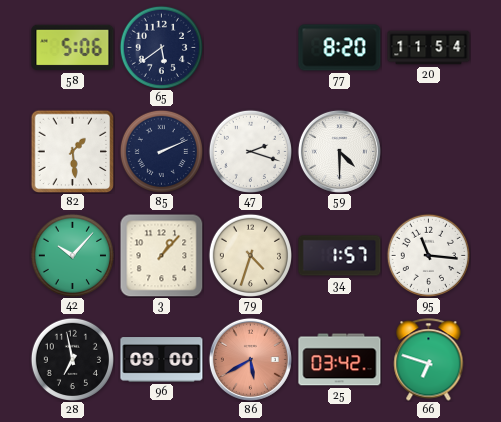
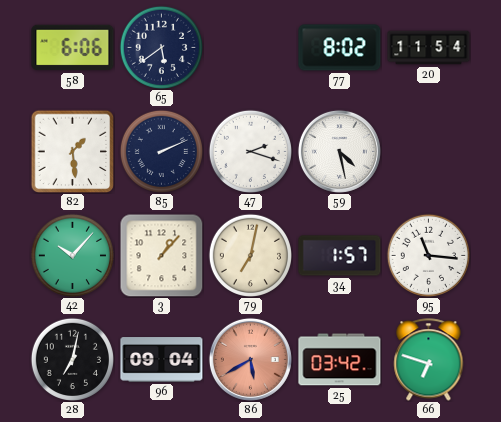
58: 5:06 -> 6:06
77: 8:20 -> 8:02
59: 4:30 -> 4:28
79: 4:33 -> 7:02
28: 6:58 -> 7:02
96: 09:00 -> 09:04
